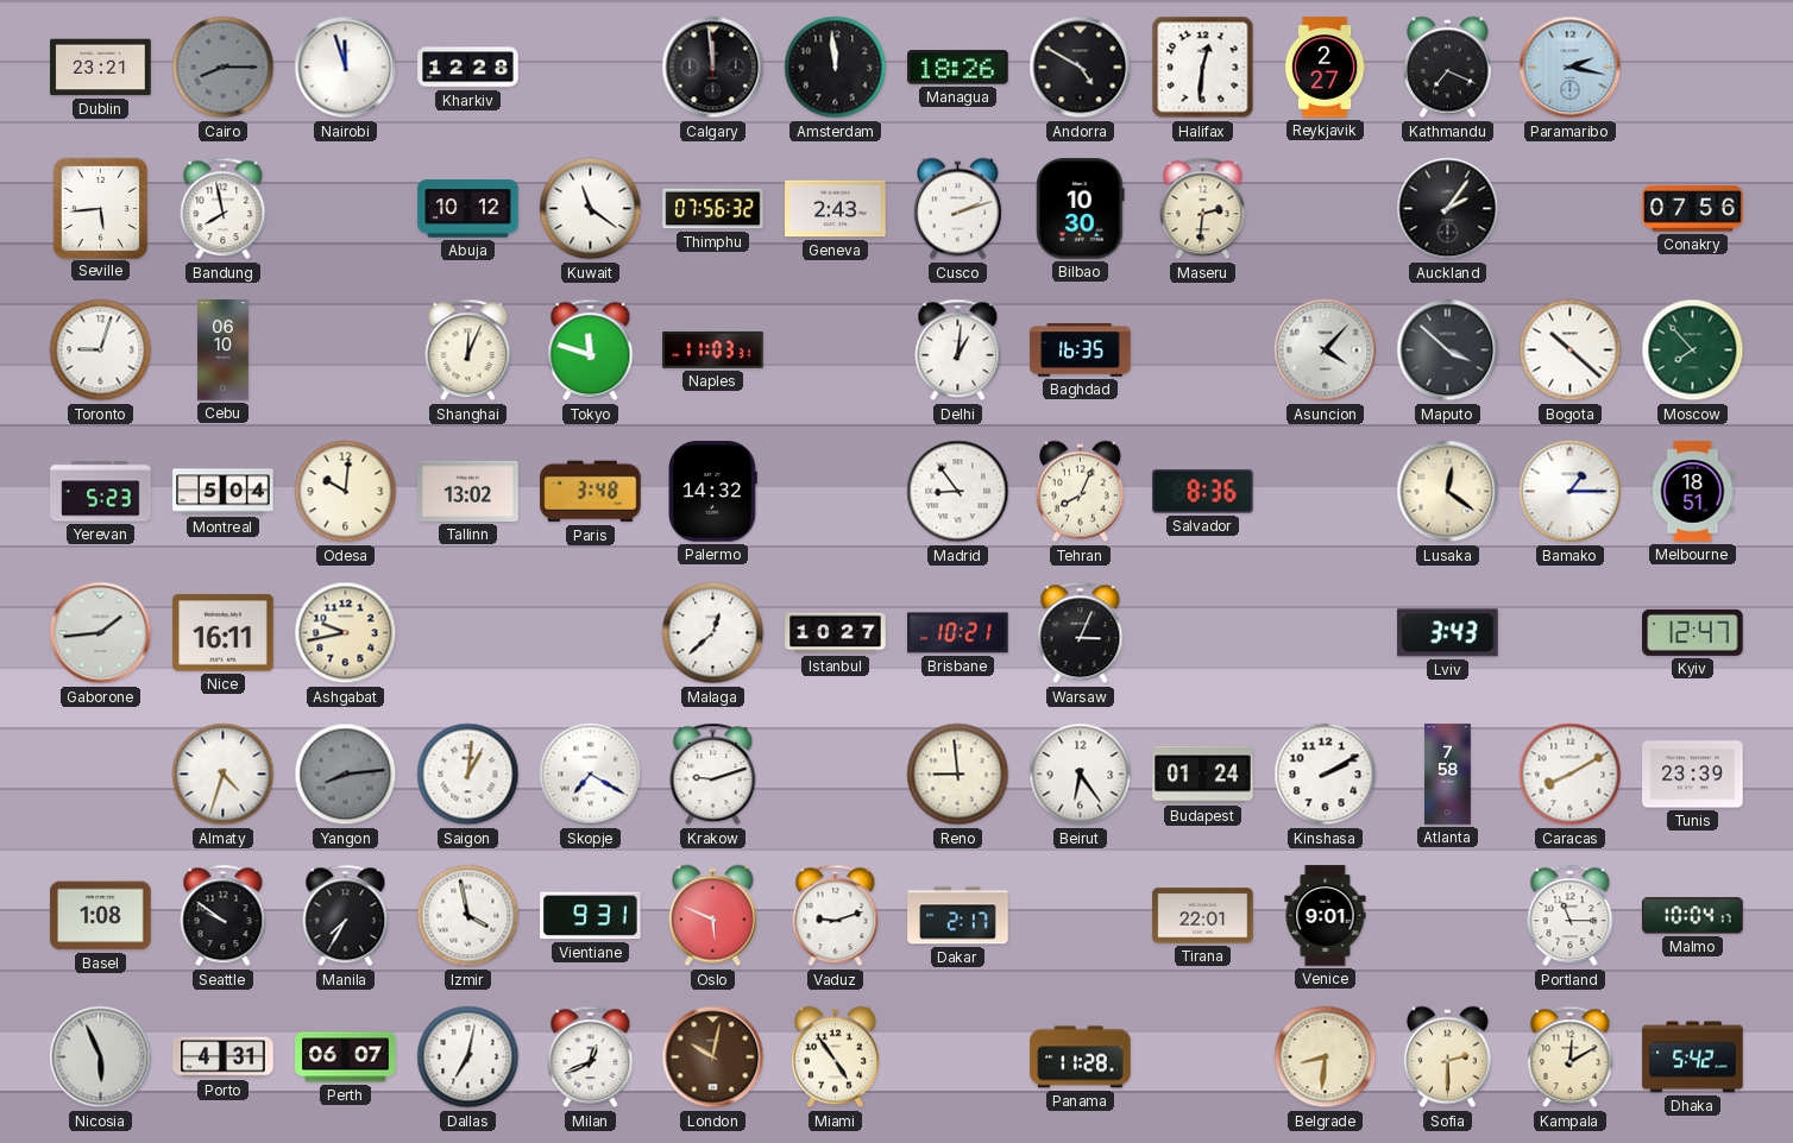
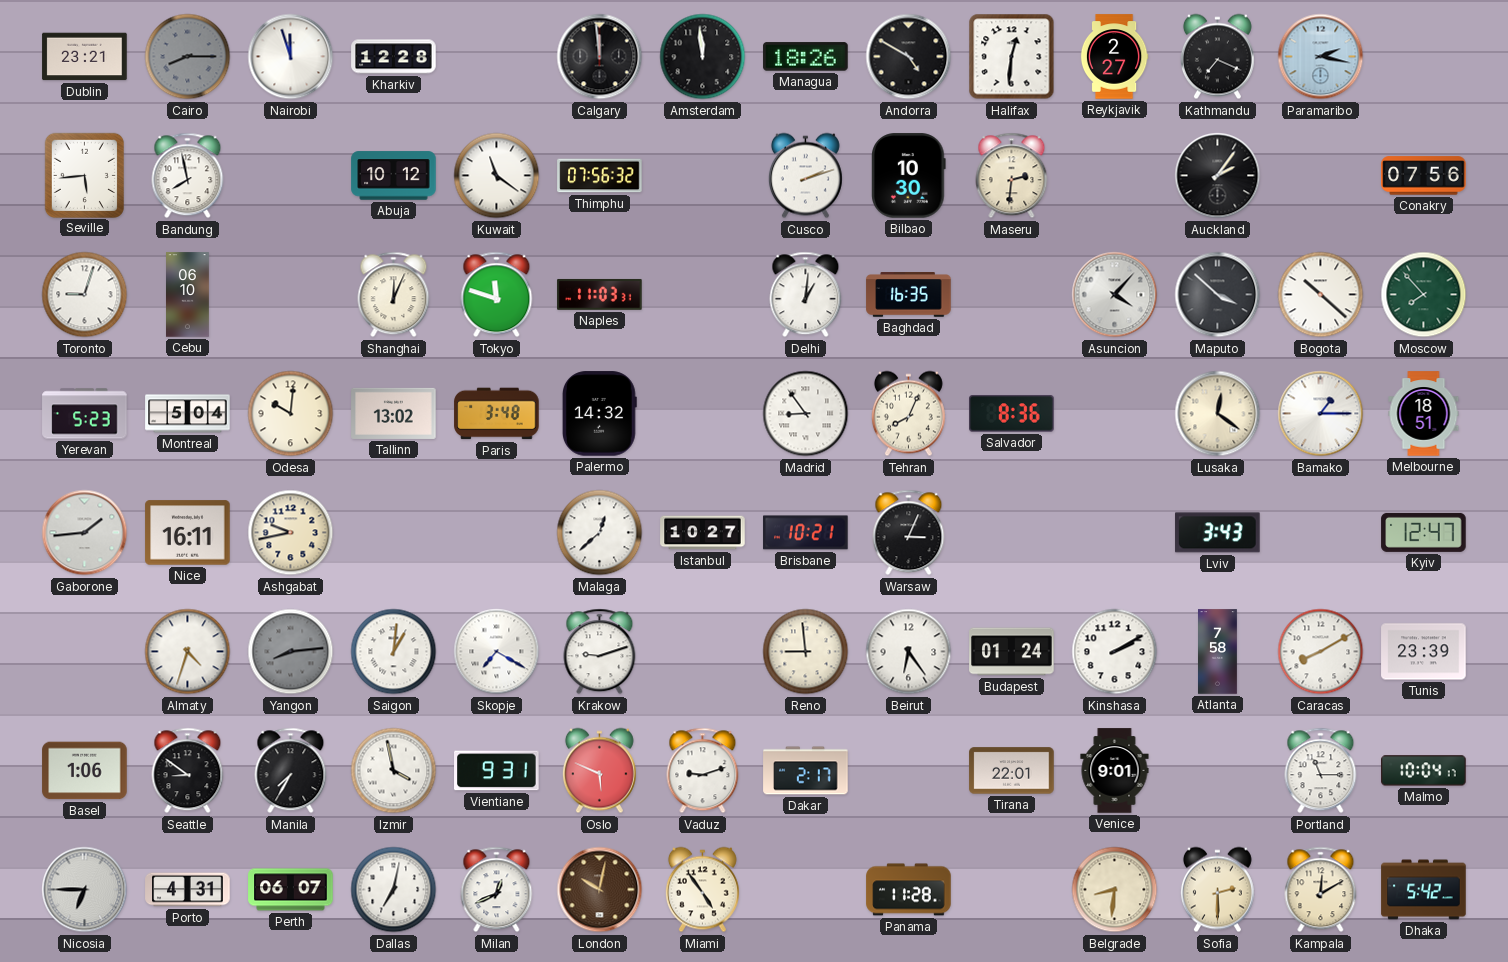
Geneva: 2:43 -> none
Basel: 1:08 -> 1:06
Seattle: 9:51 -> 8:51
Nicosia: 5:56 -> 6:45
